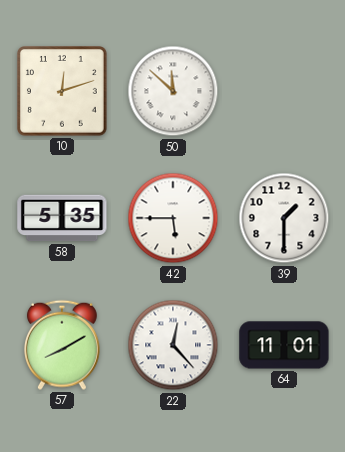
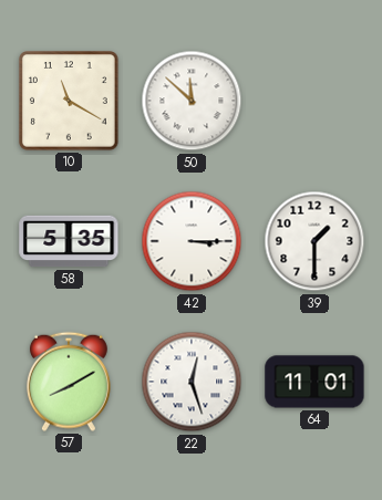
10: 12:12 -> 11:20
42: 5:45 -> 3:15
22: 12:23 -> 12:27
